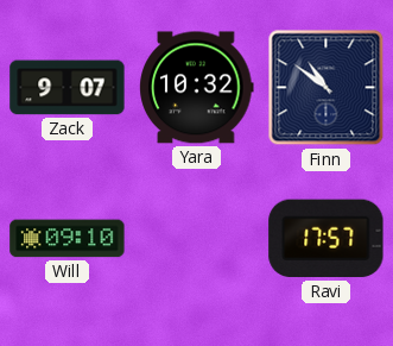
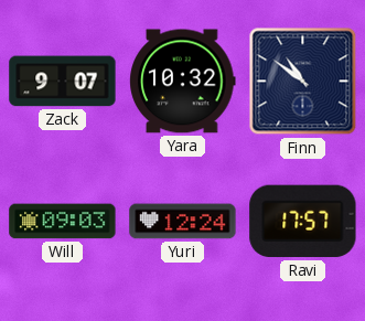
Will: 09:10 -> 09:03
Yuri: none -> 12:24
